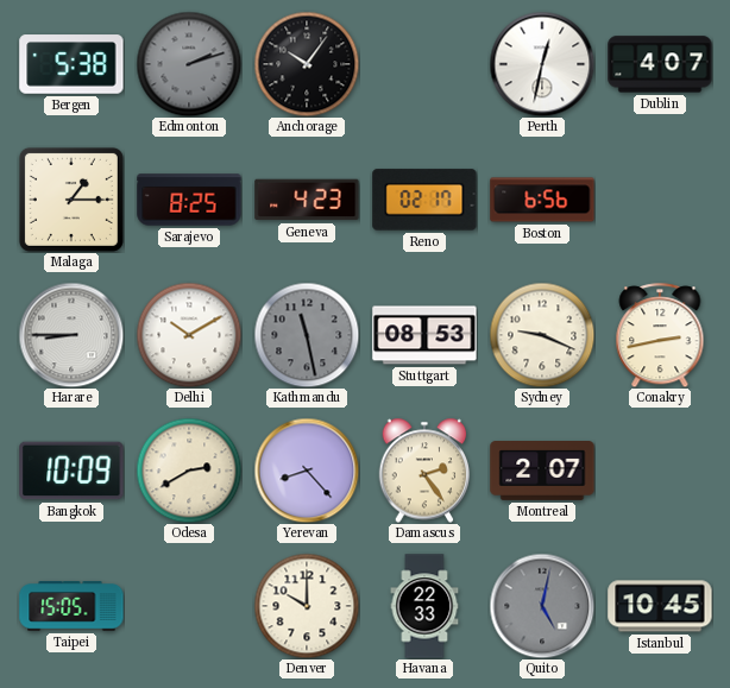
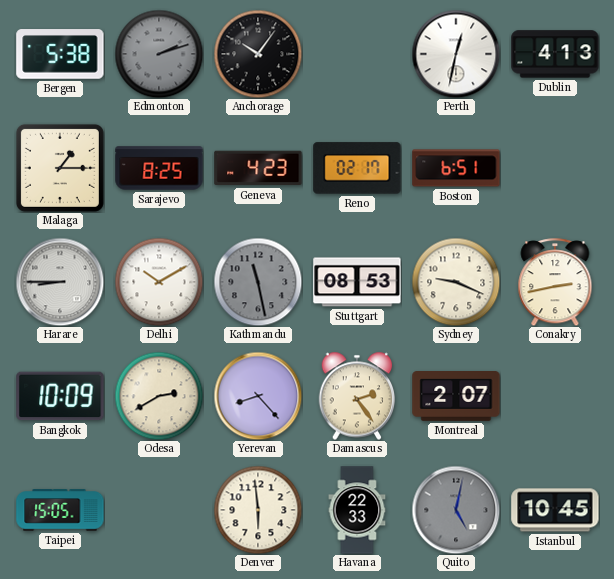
Dublin: 4:07 -> 4:13
Boston: 6:56 -> 6:51
Denver: 10:00 -> 5:59
